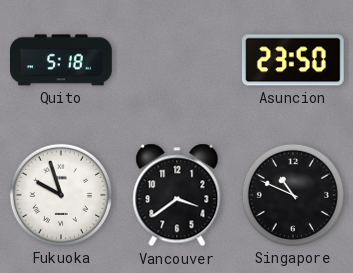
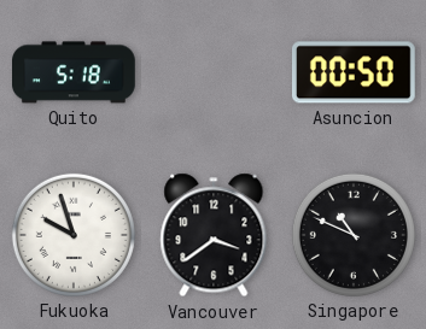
Asuncion: 23:50 -> 00:50
